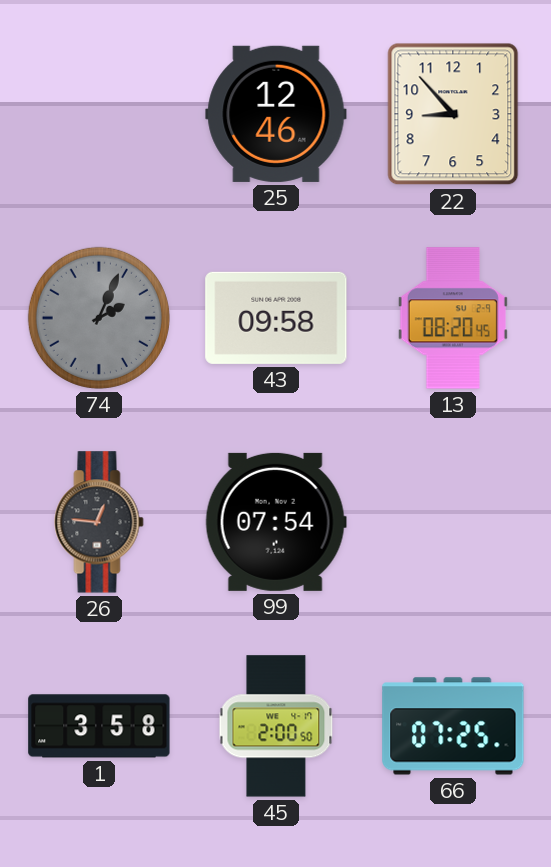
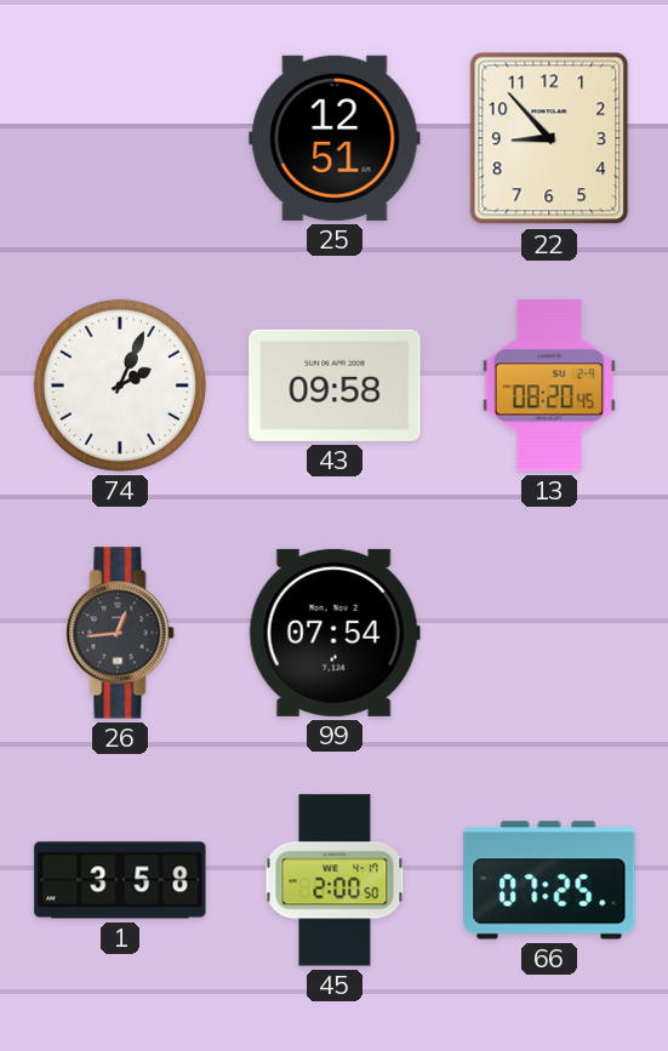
25: 12:46 -> 12:51
74 dial: grey -> white
26: 12:46 -> 12:44
